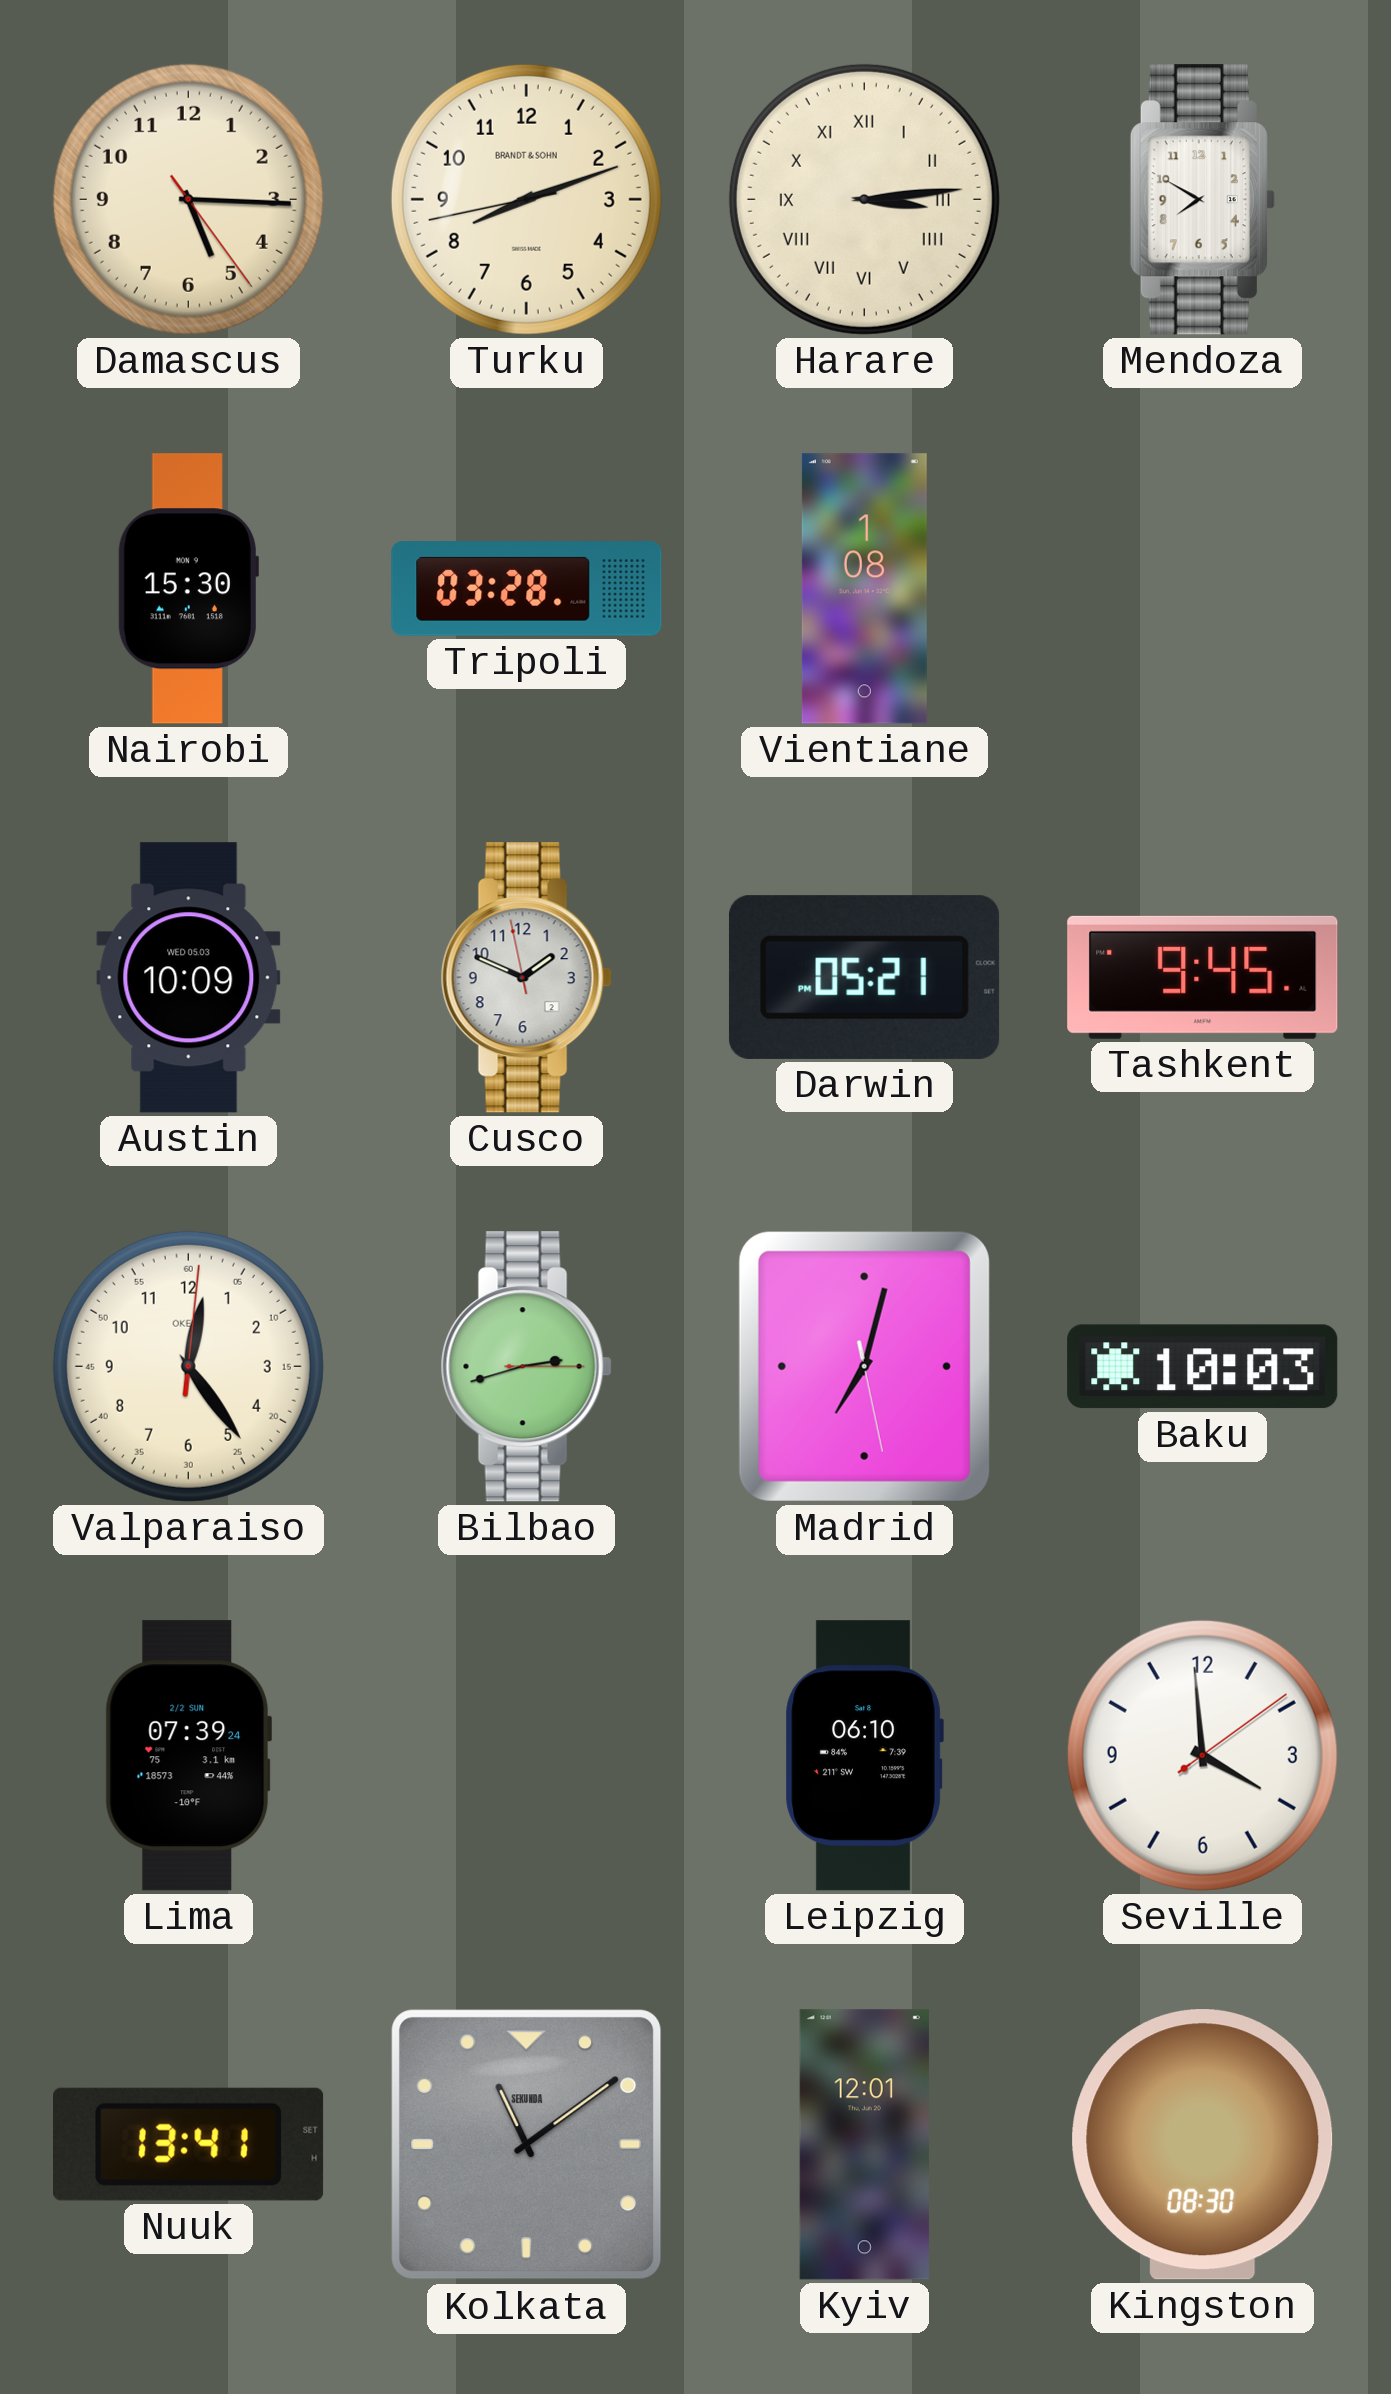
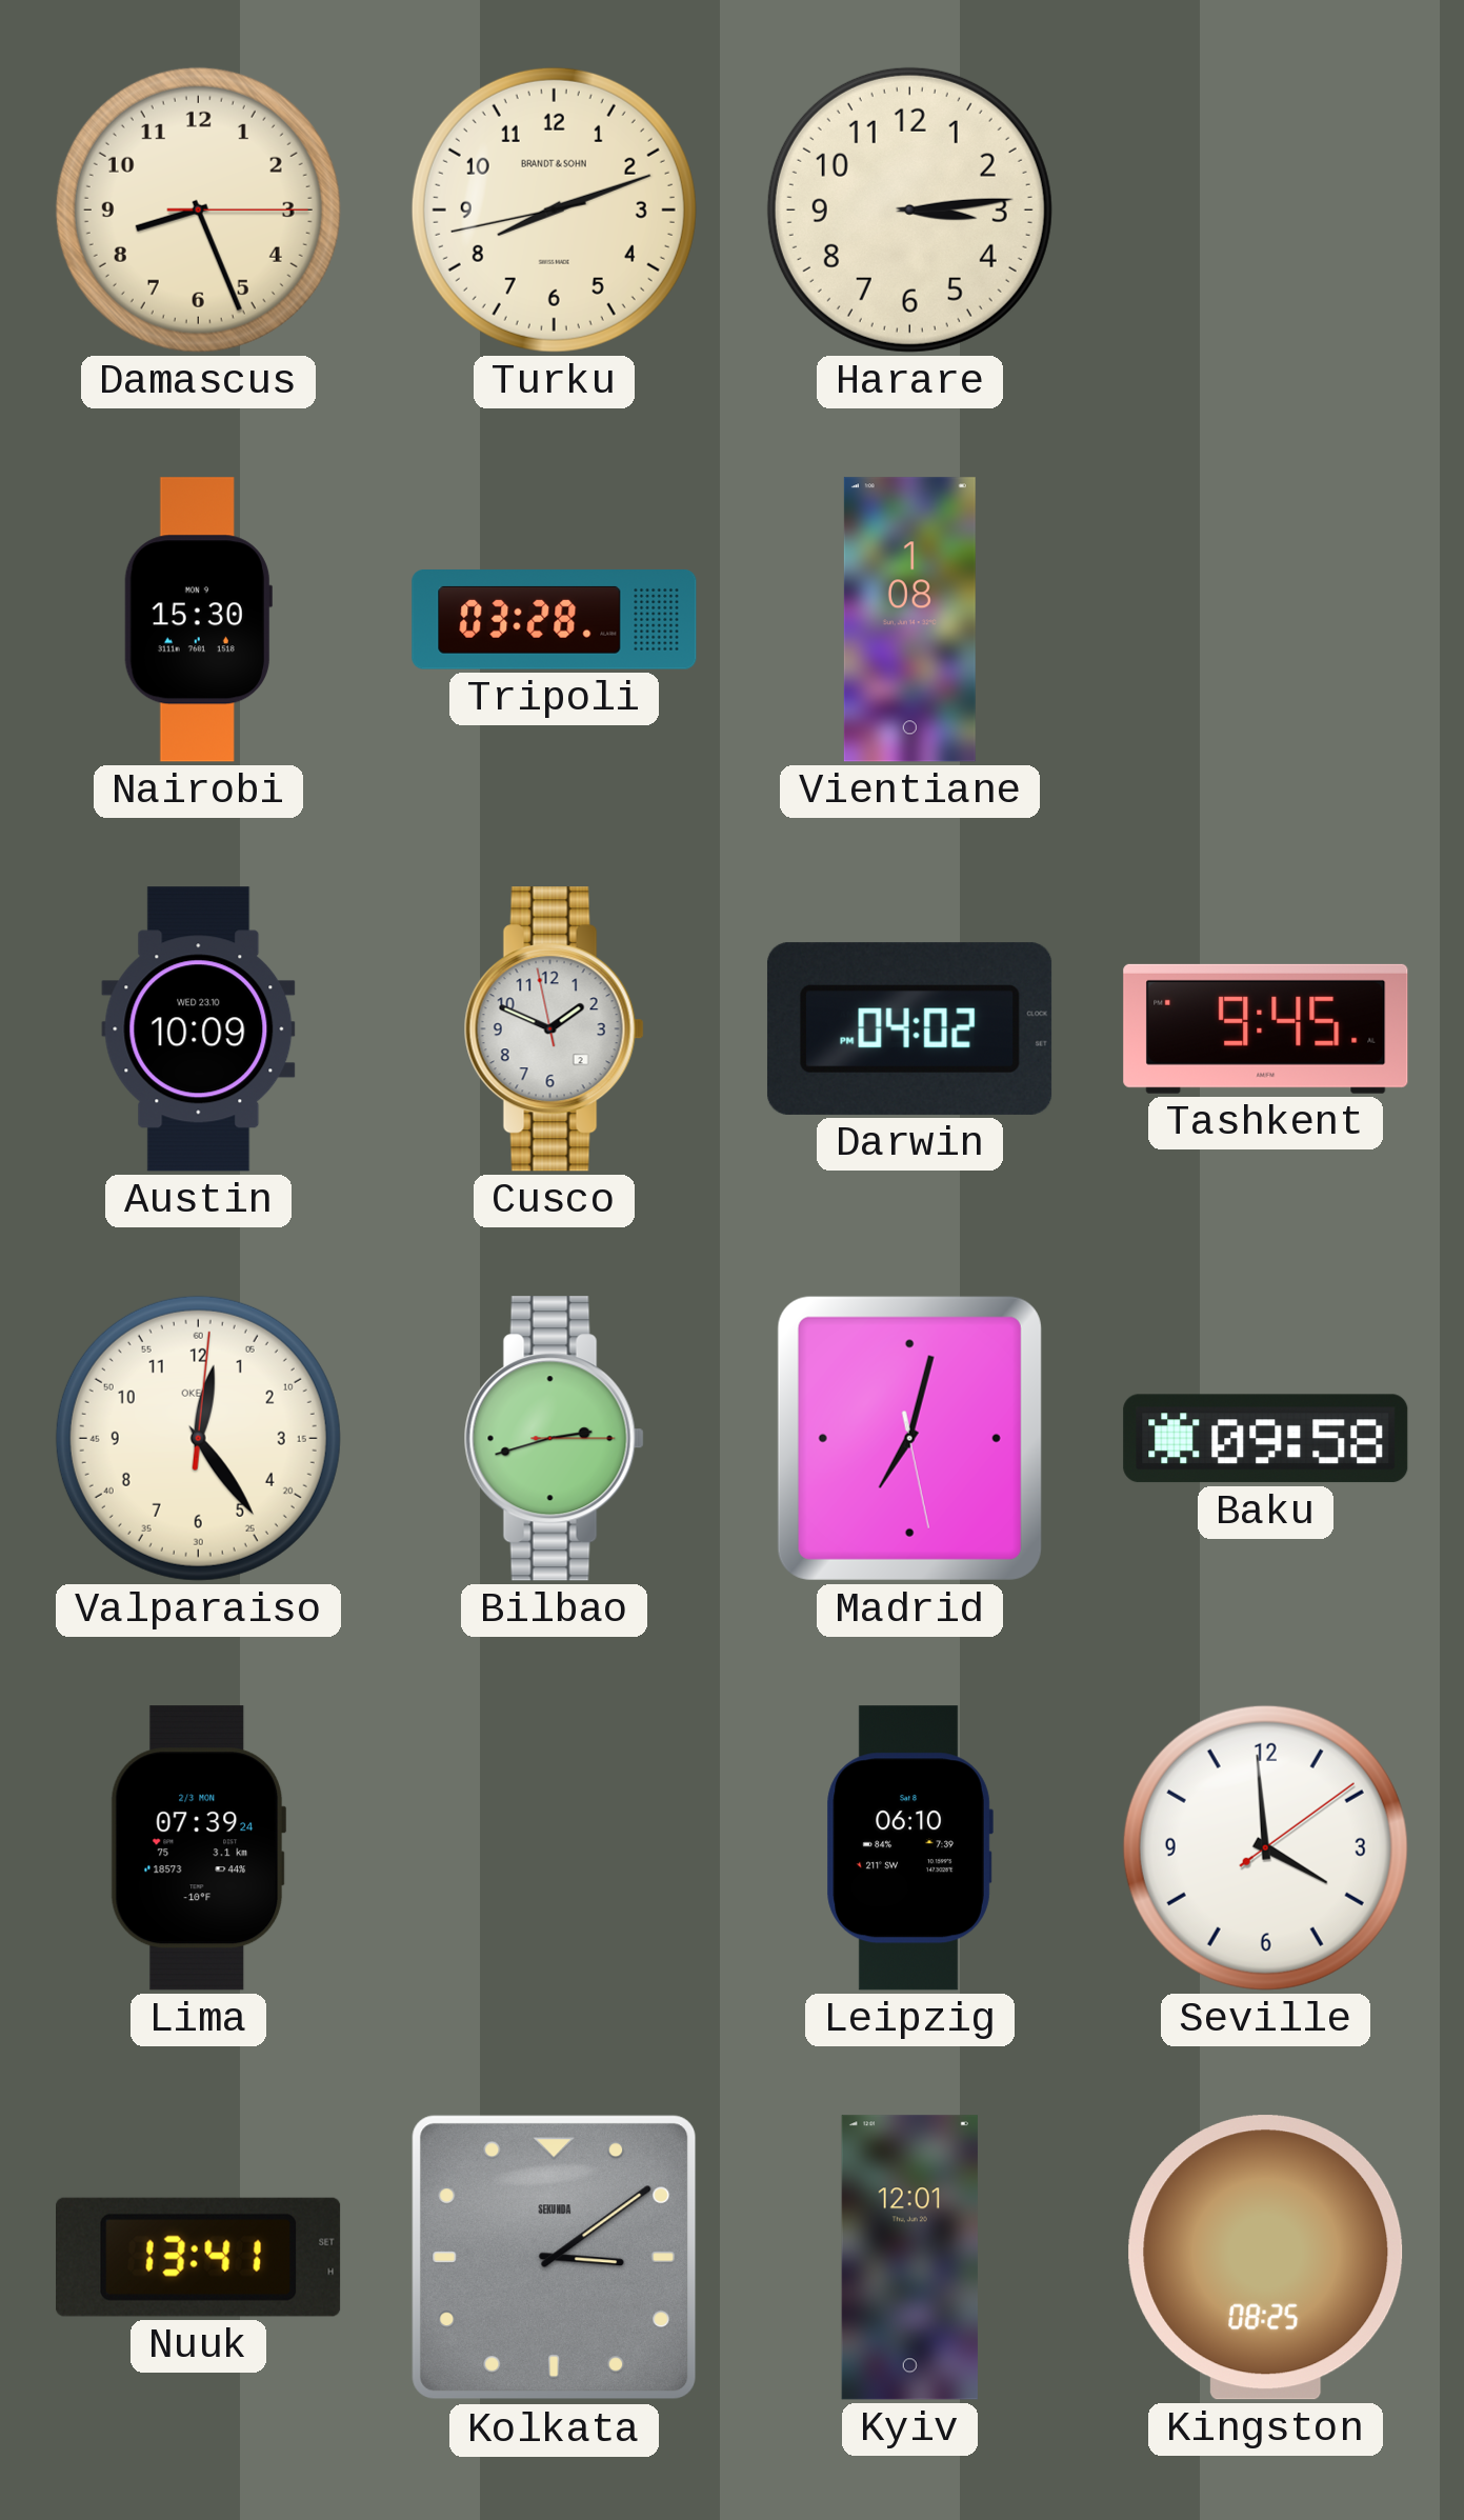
Damascus: 5:15 -> 8:26
Harare numerals: Roman -> Arabic
Mendoza: 7:50 -> none
Austin date: WED 05.03 -> WED 23.10
Darwin: 05:21 -> 04:02
Baku: 10:03 -> 09:58
Lima date: 2/2 SUN -> 2/3 MON
Kolkata: 11:09 -> 3:09
Kingston: 08:30 -> 08:25
